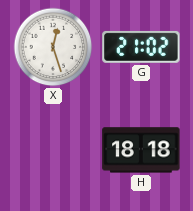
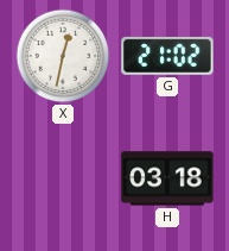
X: 12:27 -> 12:32
H: 18:18 -> 03:18
